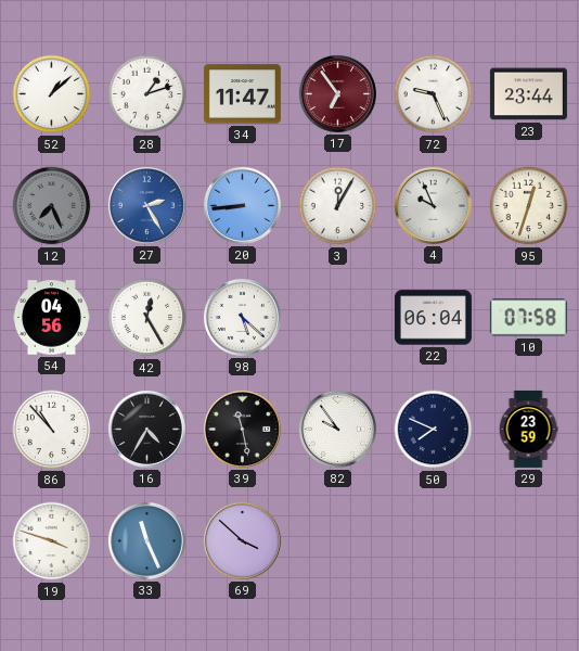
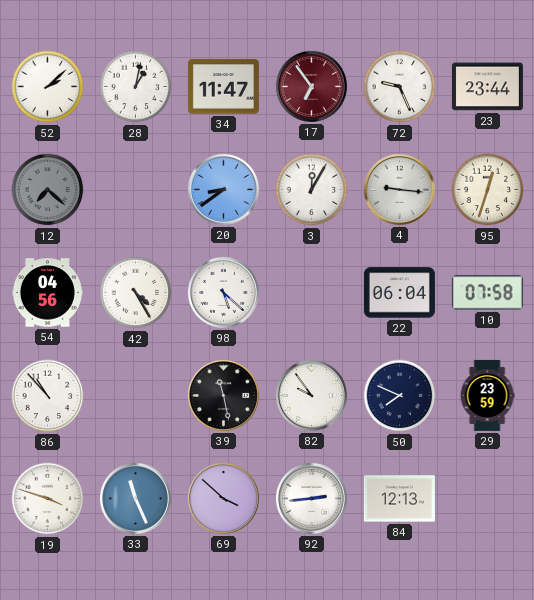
52: 1:08 -> 2:08
28: 1:12 -> 1:02
12: 7:26 -> 7:22
27: 2:25 -> none
20: 8:44 -> 8:39
4: 9:56 -> 9:16
42: 12:25 -> 4:25
16: 4:35 -> none
92: none -> 2:44
84: none -> 12:13
